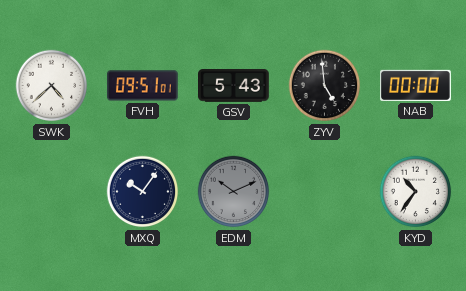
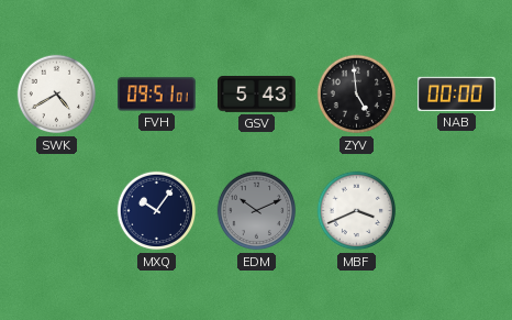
SWK: 4:38 -> 4:40
MBF: none -> 3:41
KYD: 10:36 -> none
